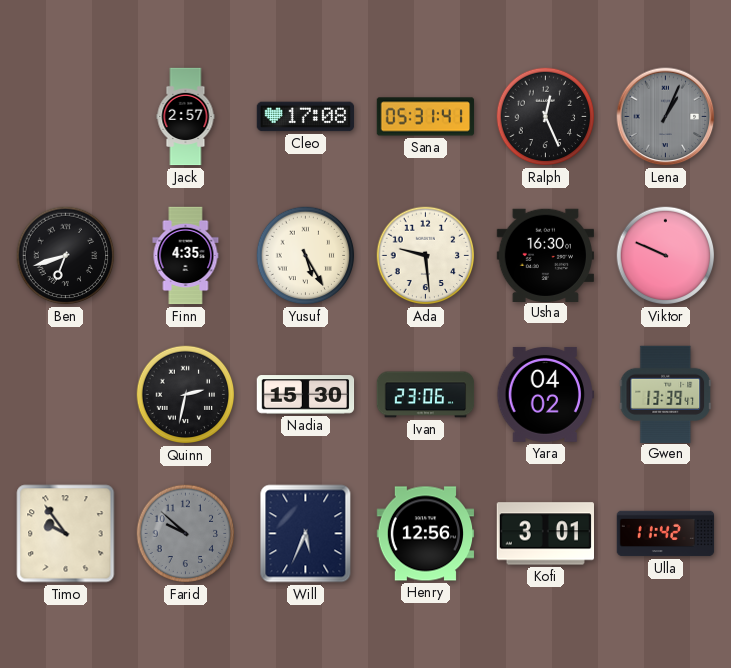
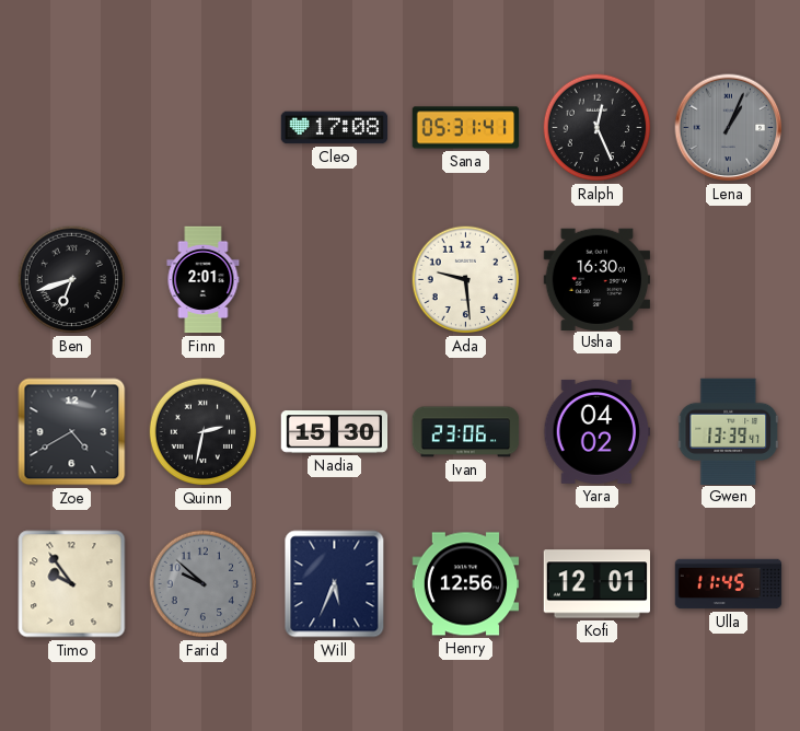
Jack: 2:57 -> none
Finn: 4:35 -> 2:01
Yusuf: 5:25 -> none
Viktor: 9:49 -> none
Zoe: none -> 4:40
Kofi: 3:01 -> 12:01
Ulla: 11:42 -> 11:45
